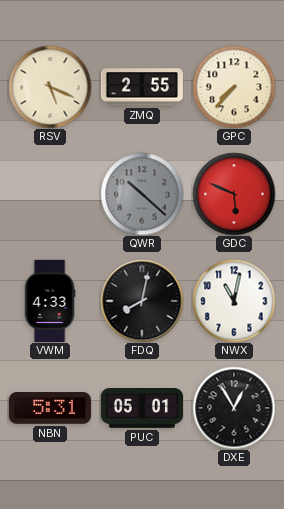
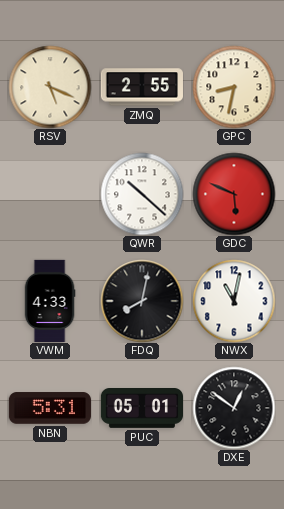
GPC: 7:37 -> 8:32
QWR dial: grey -> white
DXE: 12:55 -> 12:51
